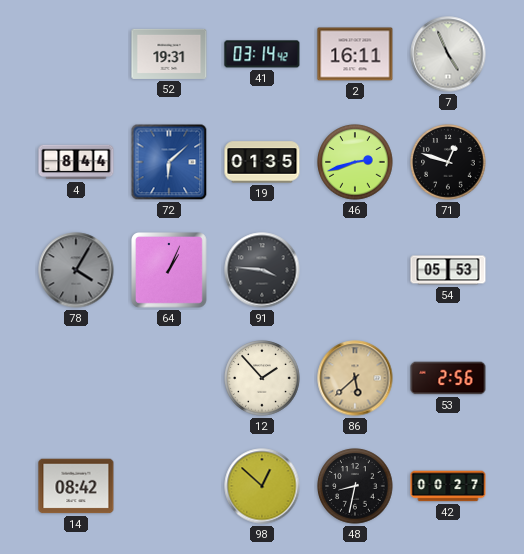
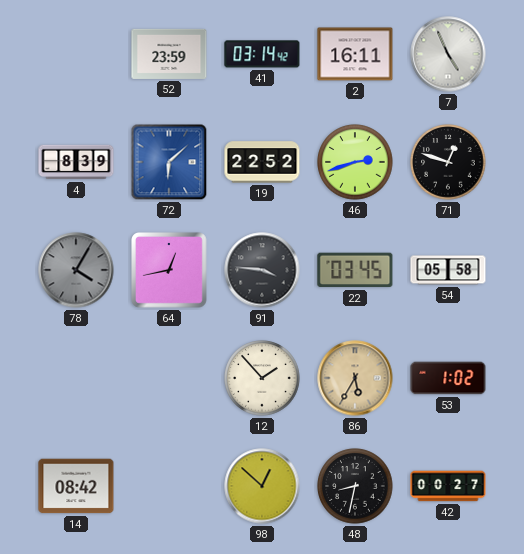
52: 19:31 -> 23:59
4: 8:44 -> 8:39
19: 01:35 -> 22:52
64: 1:04 -> 12:43
22: none -> 03:45
54: 05:53 -> 05:58
86: 5:38 -> 5:35
53: 2:56 -> 1:02
